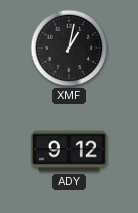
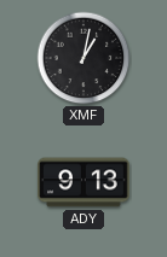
ADY: 9:12 -> 9:13
